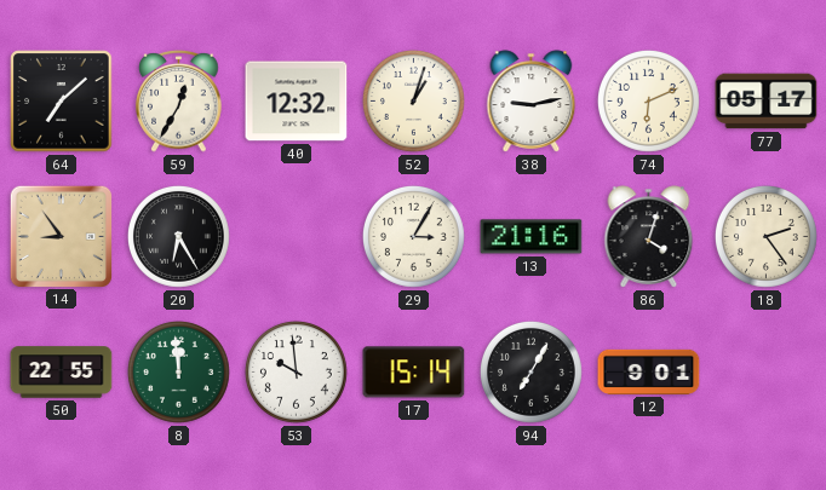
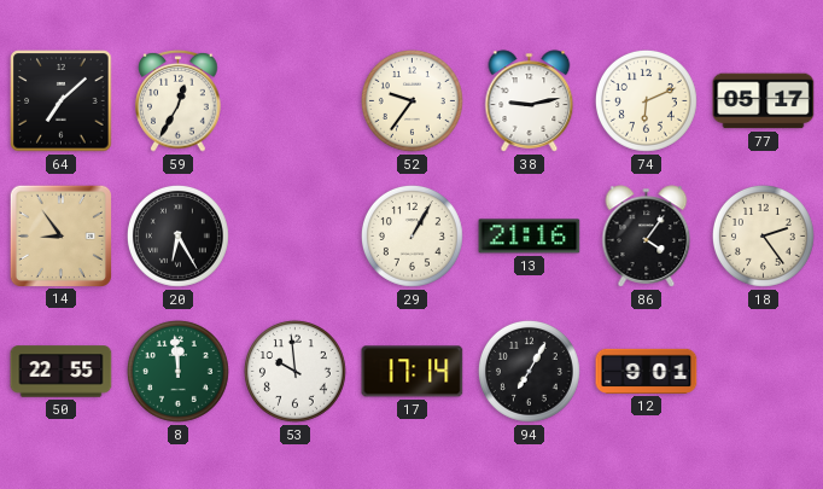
40: 12:32 -> none
52: 1:03 -> 9:36
29: 3:05 -> 1:05
86: 4:03 -> 4:06
17: 15:14 -> 17:14
